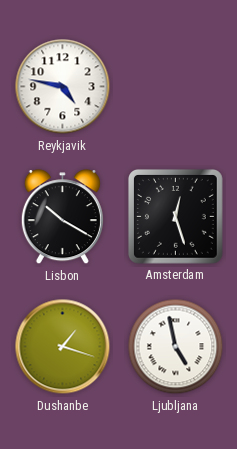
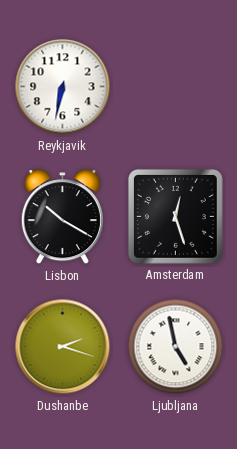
Reykjavik: 4:47 -> 6:32
Dushanbe: 1:18 -> 2:18
